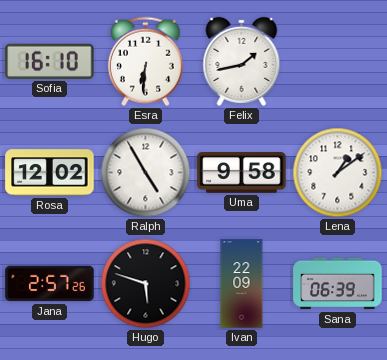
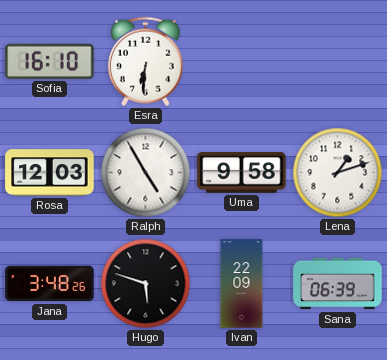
Felix: 1:43 -> none
Rosa: 12:02 -> 12:03
Lena: 1:09 -> 1:12
Jana: 2:57 -> 3:48
